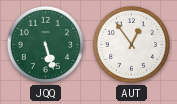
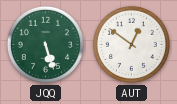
AUT: 12:54 -> 12:51
